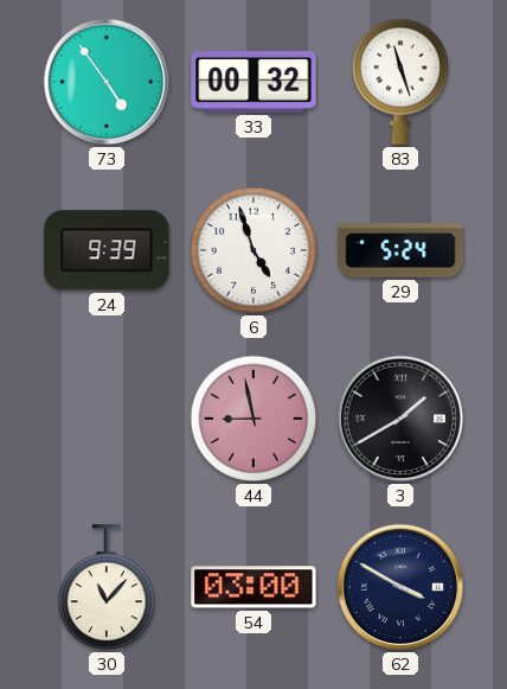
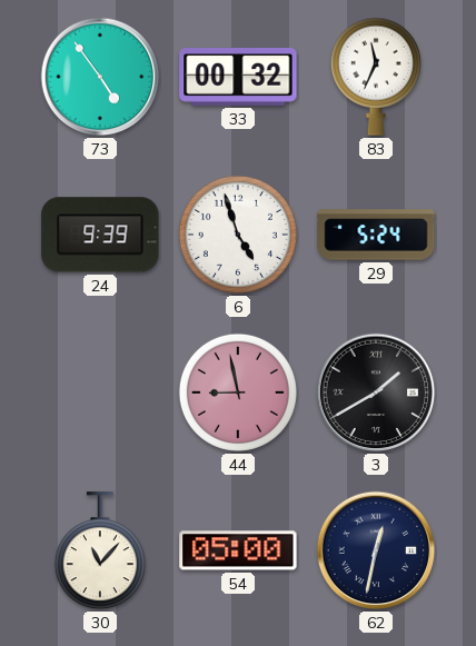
83: 11:27 -> 11:34
54: 03:00 -> 05:00
62: 3:50 -> 12:32
